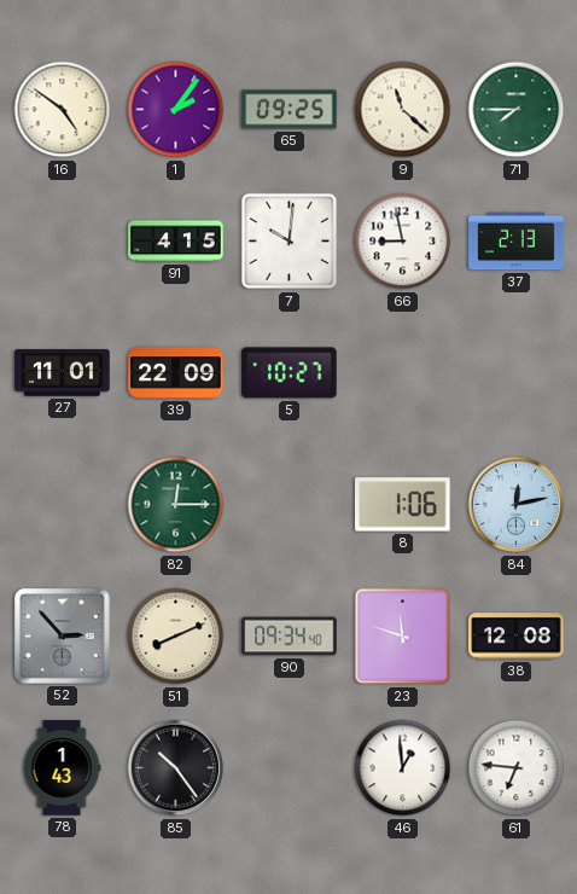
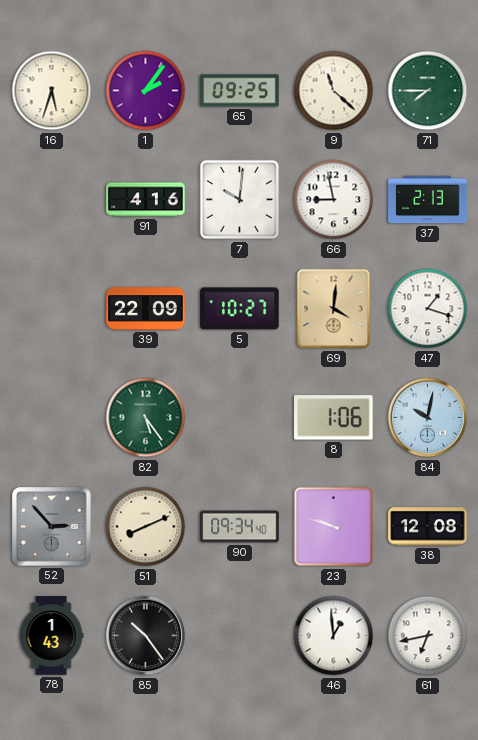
16: 4:51 -> 5:33
91: 4:15 -> 4:16
27: 11:01 -> none
69: none -> 4:01
47: none -> 1:18
82: 12:15 -> 5:24
84: 12:13 -> 10:02
23: 11:48 -> 9:48
61: 6:46 -> 6:43
